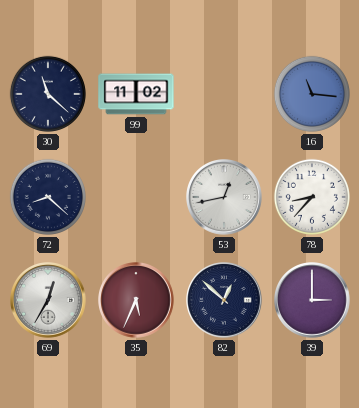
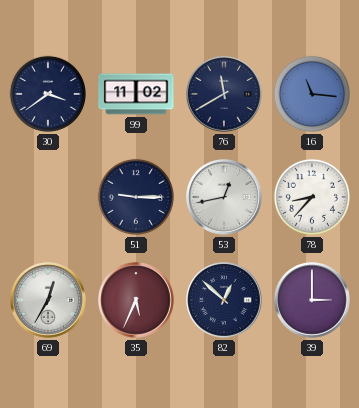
30: 11:22 -> 3:39
76: none -> 11:40
72: 8:22 -> none
51: none -> 9:15
